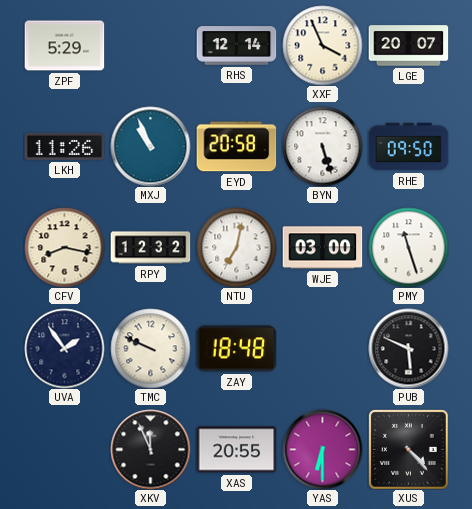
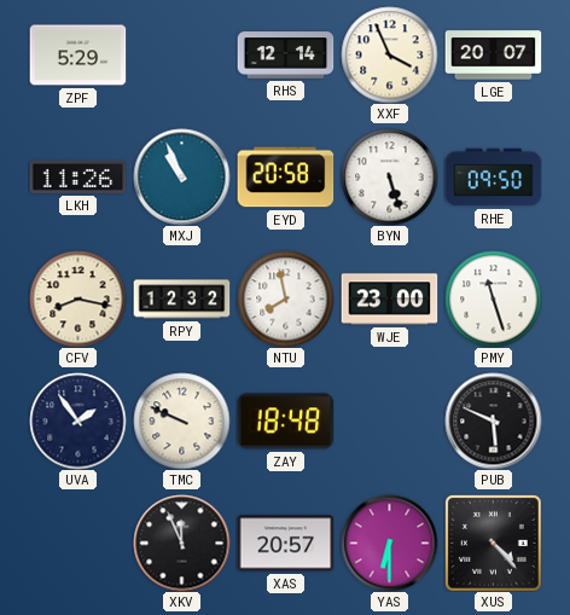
NTU: 7:02 -> 7:58
WJE: 03:00 -> 23:00
XAS: 20:55 -> 20:57
